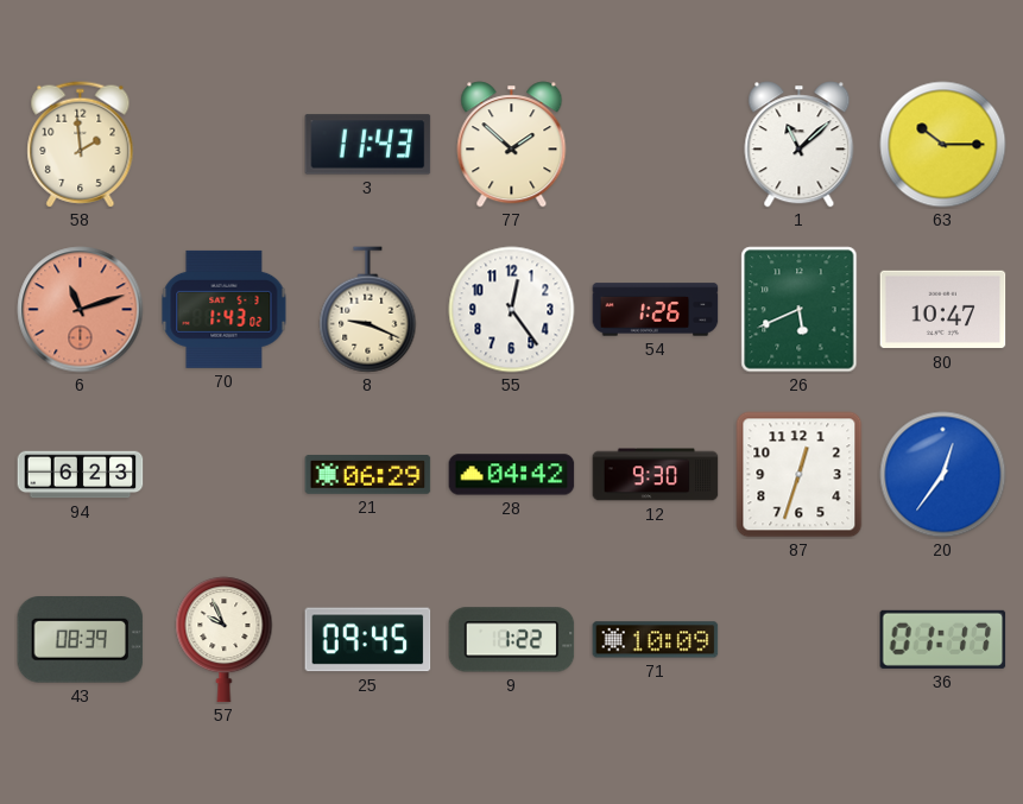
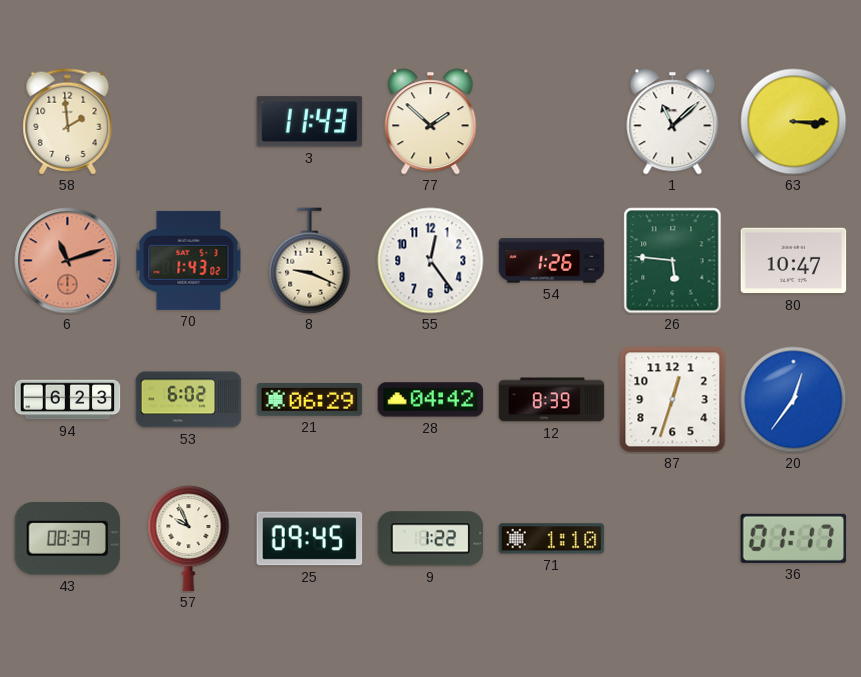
63: 10:15 -> 3:15
26: 5:41 -> 5:46
53: none -> 6:02
12: 9:30 -> 8:39
71: 10:09 -> 1:10
